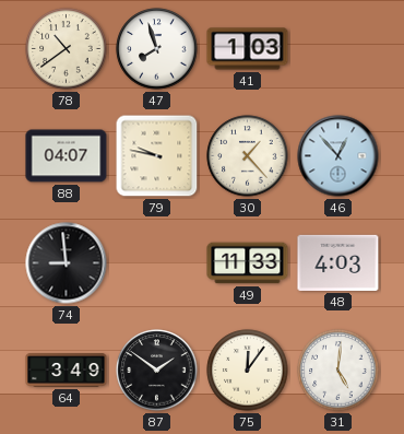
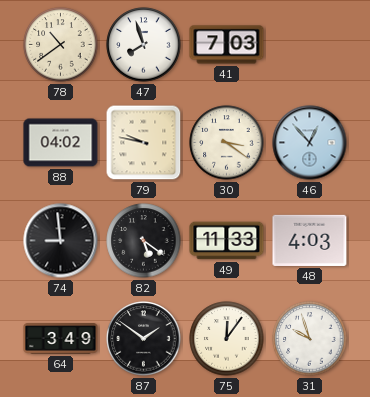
41: 1:03 -> 7:03
88: 04:07 -> 04:02
30: 1:23 -> 3:21
82: none -> 5:21
31: 5:01 -> 9:57
